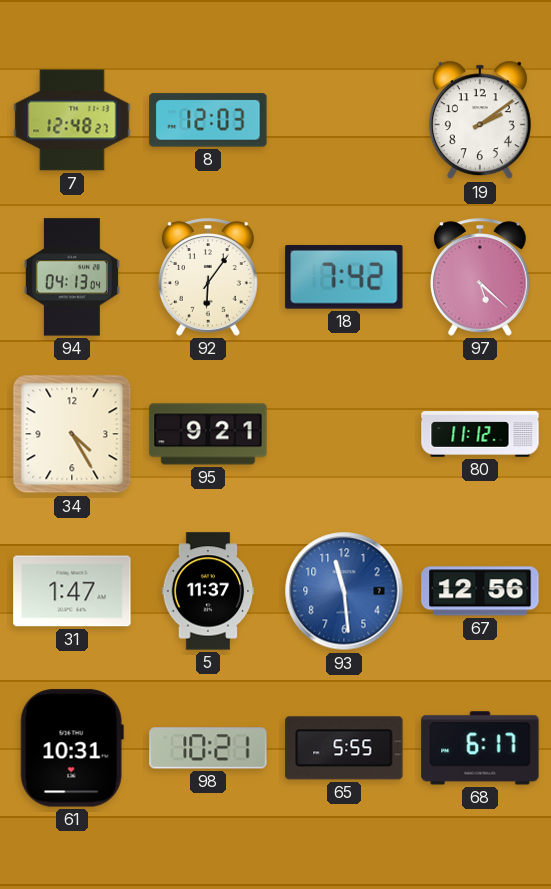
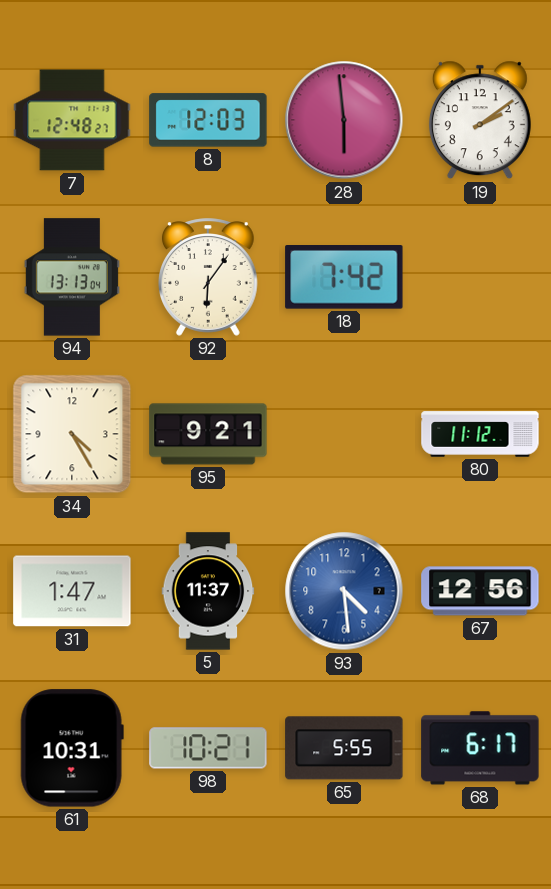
28: none -> 5:59
94: 04:13 -> 13:13
97: 5:22 -> none
93: 11:29 -> 4:29
